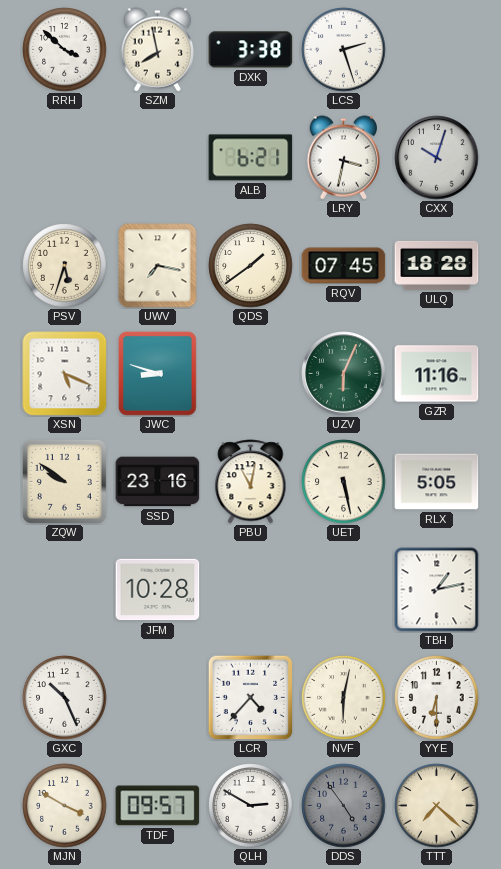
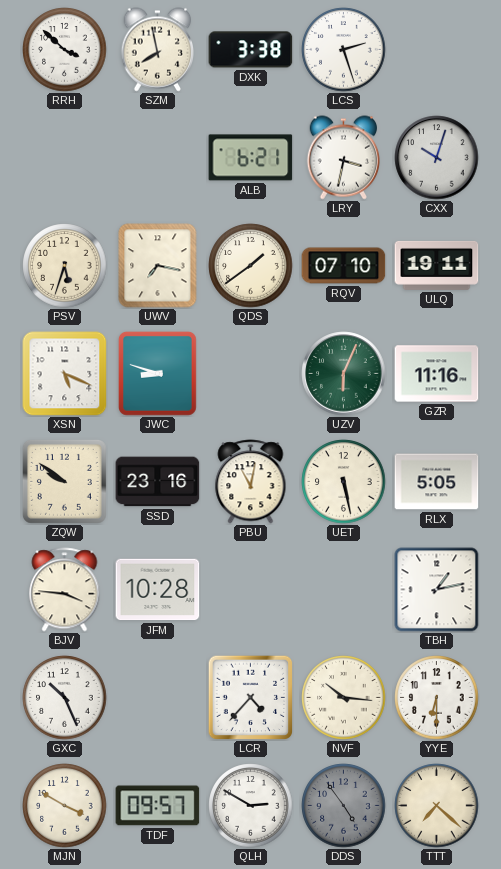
RQV: 07:45 -> 07:10
ULQ: 18:28 -> 19:11
BJV: none -> 3:46
NVF: 6:02 -> 10:16
